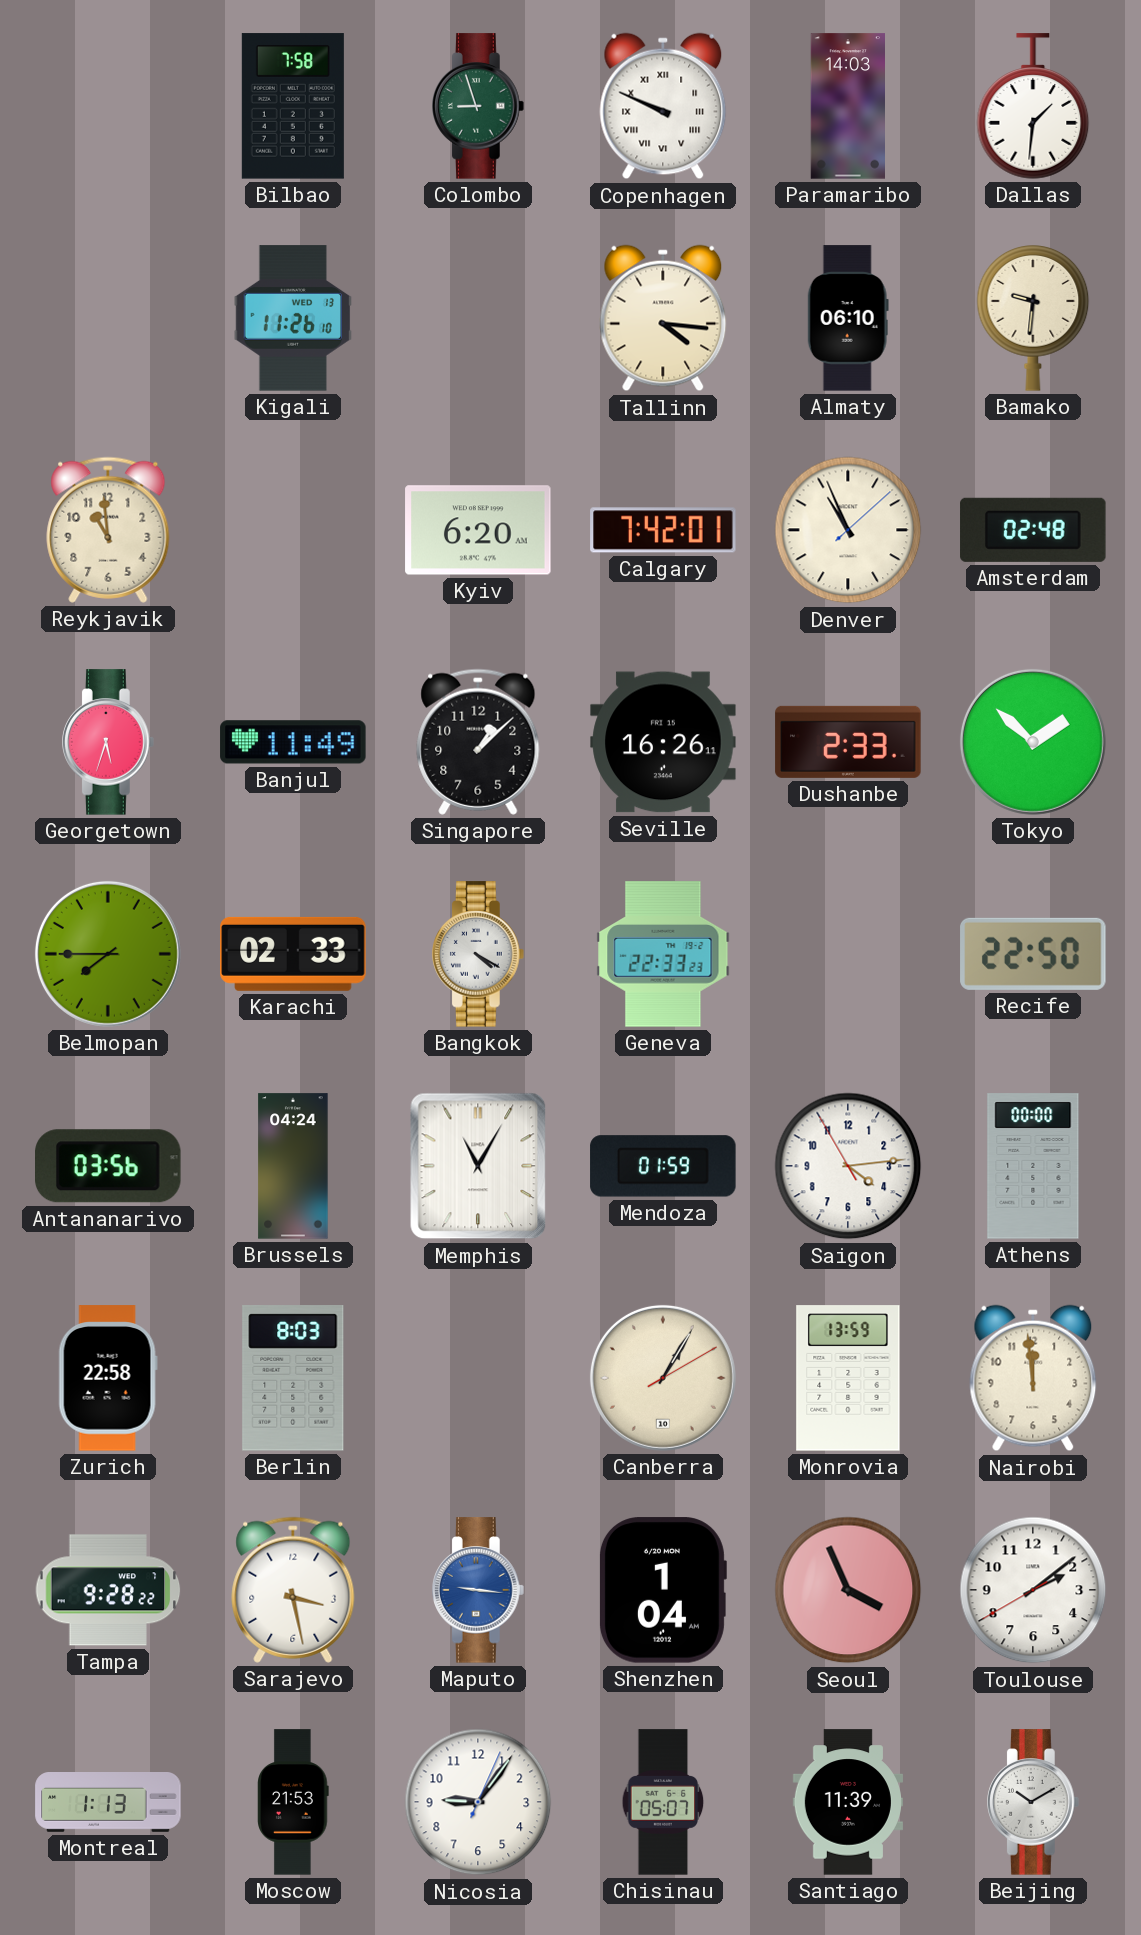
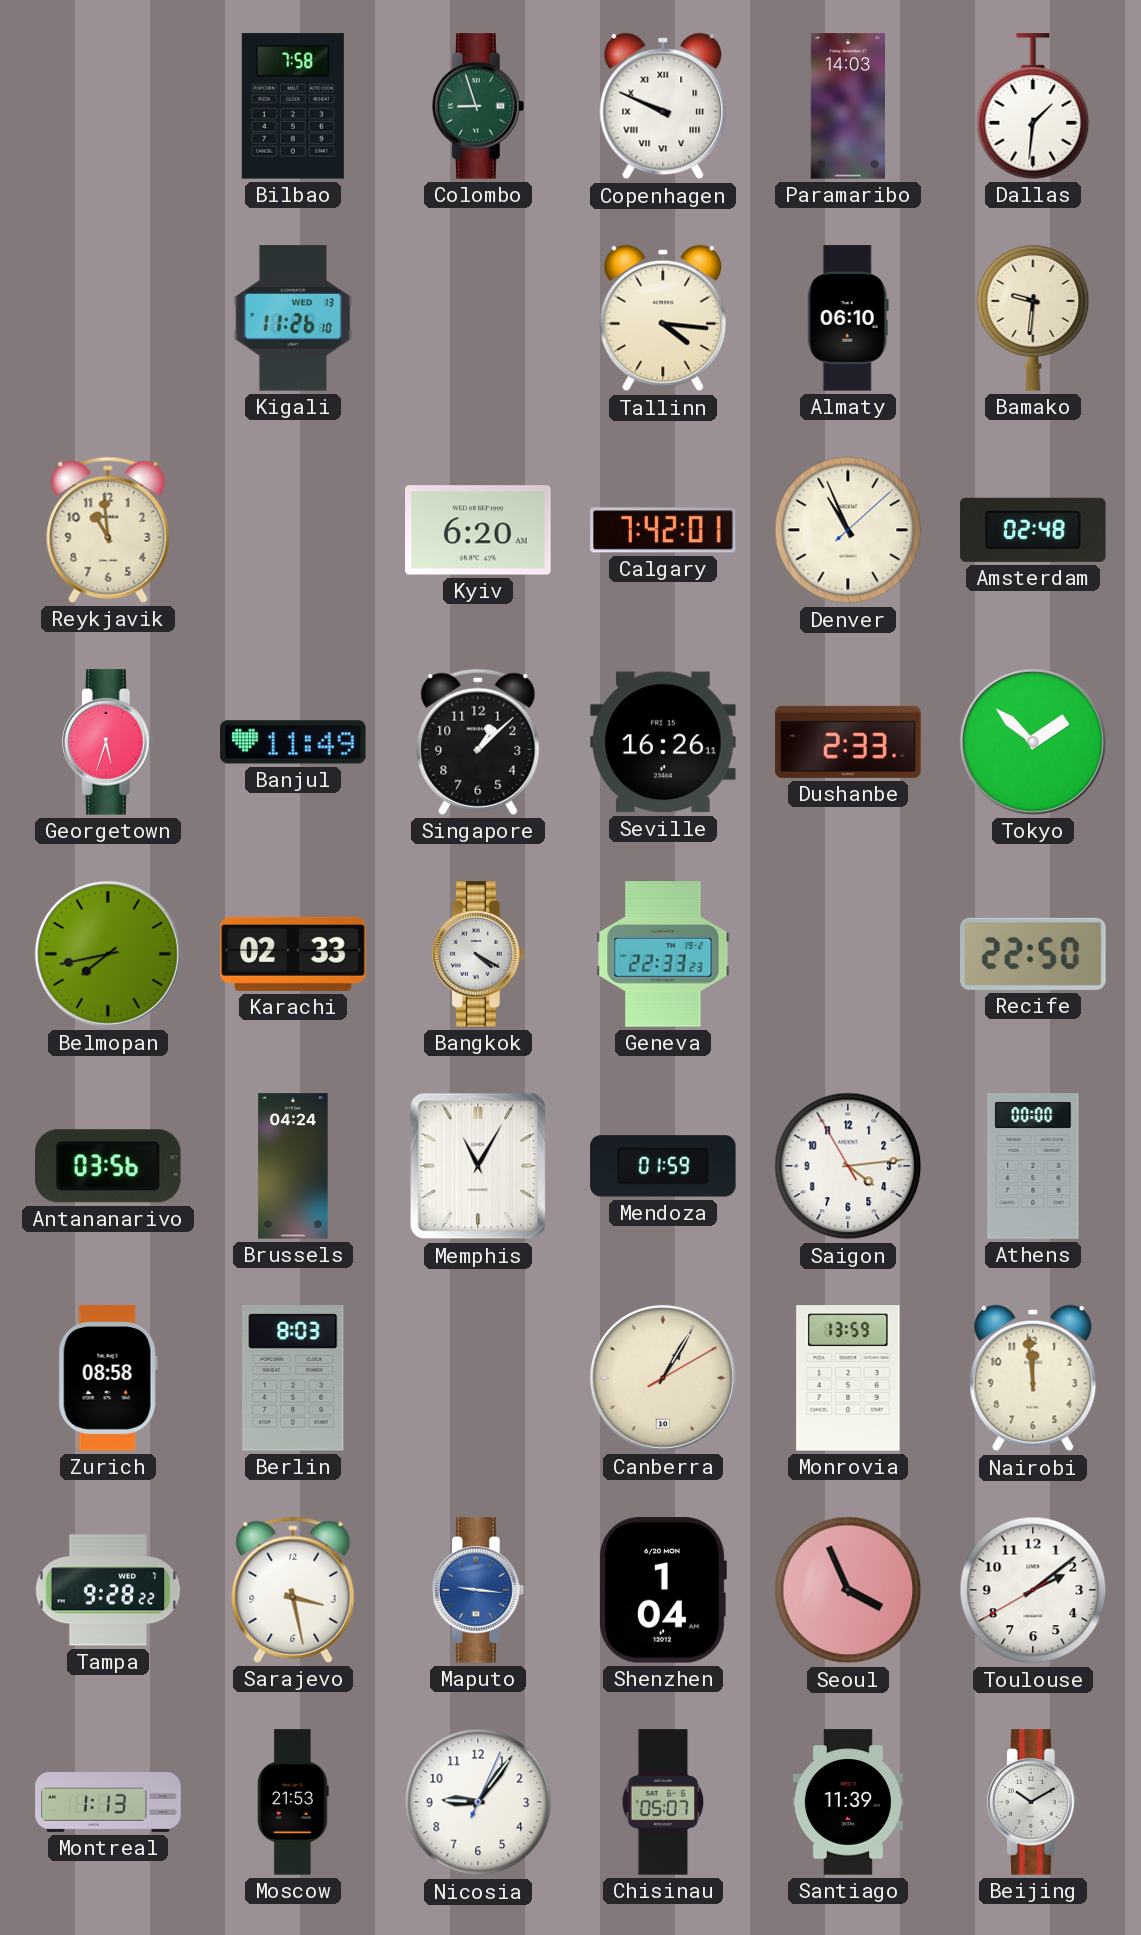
Belmopan: 7:45 -> 7:43
Zurich: 22:58 -> 08:58
